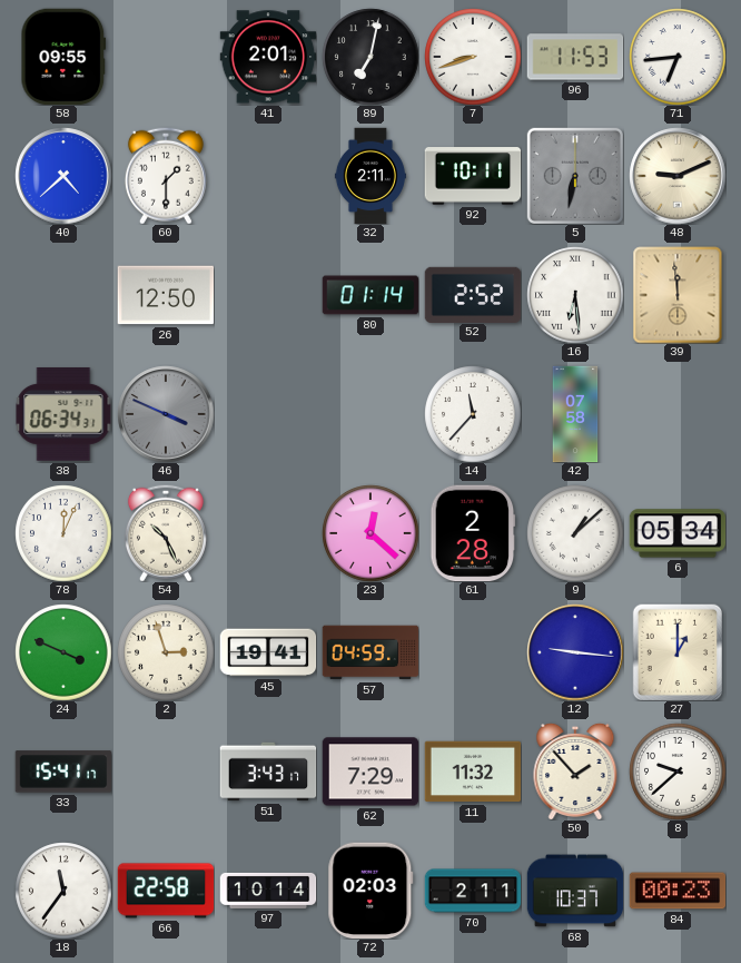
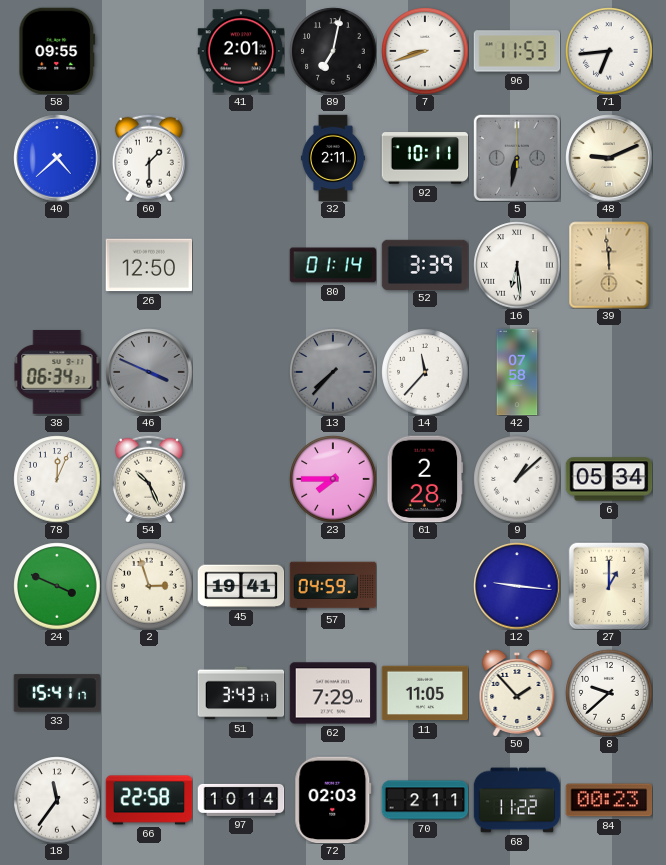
52: 2:52 -> 3:39
13: none -> 7:37
23: 12:22 -> 7:45
11: 11:32 -> 11:05
68: 10:37 -> 11:22
